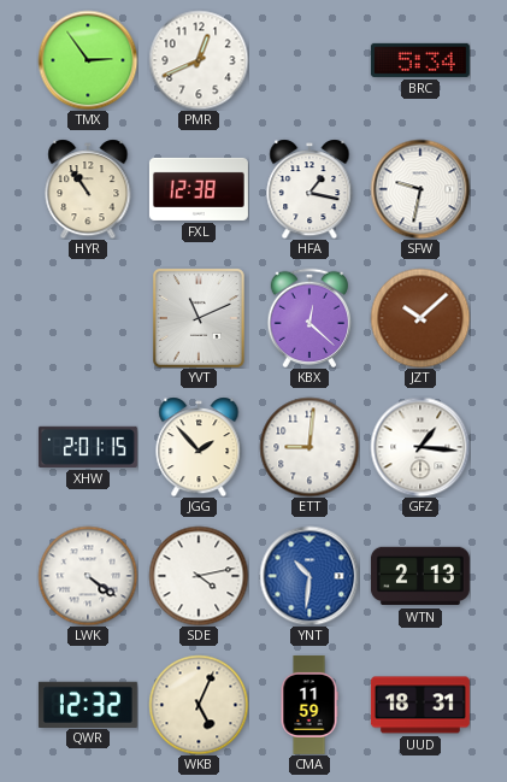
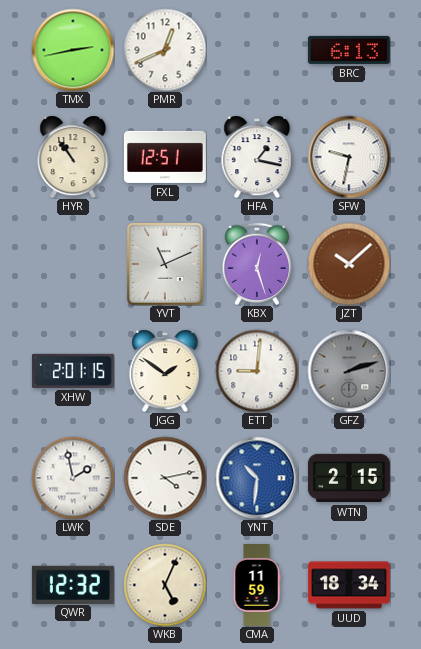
TMX: 2:54 -> 2:43
BRC: 5:34 -> 6:13
FXL: 12:38 -> 12:51
KBX: 12:22 -> 12:27
JGG: 1:53 -> 1:51
GFZ: 1:16 -> 2:12
GFZ dial: white -> grey
LWK: 4:21 -> 1:58
WTN: 2:13 -> 2:15
UUD: 18:31 -> 18:34
